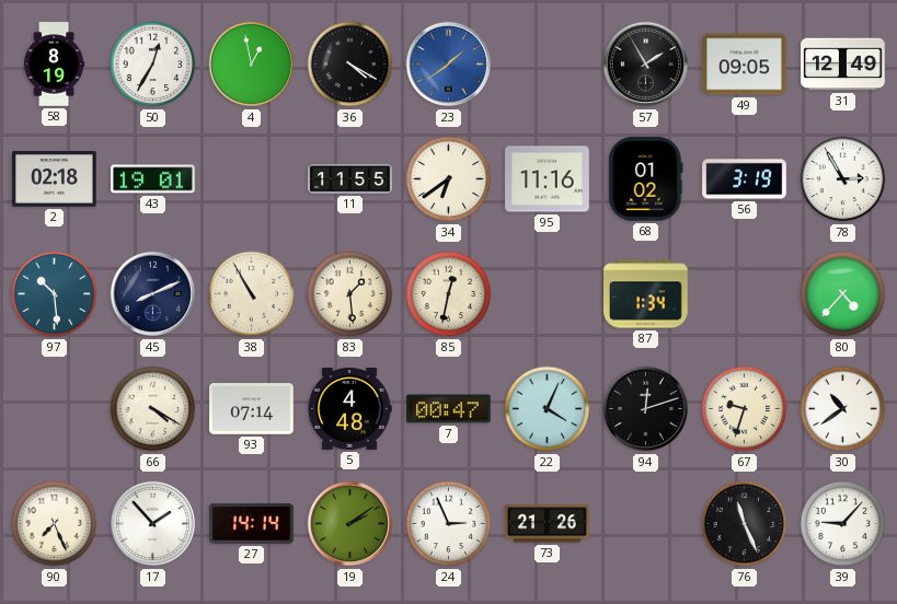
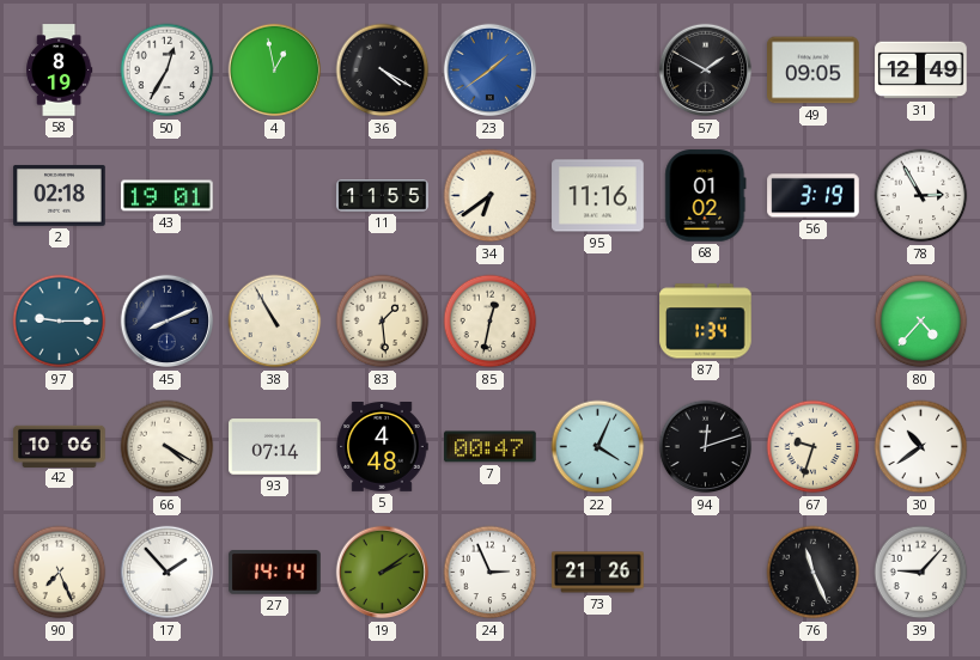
57: 1:55 -> 1:50
97: 10:29 -> 9:15
42: none -> 10:06
